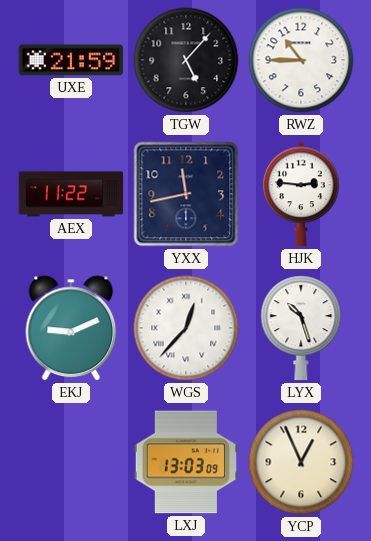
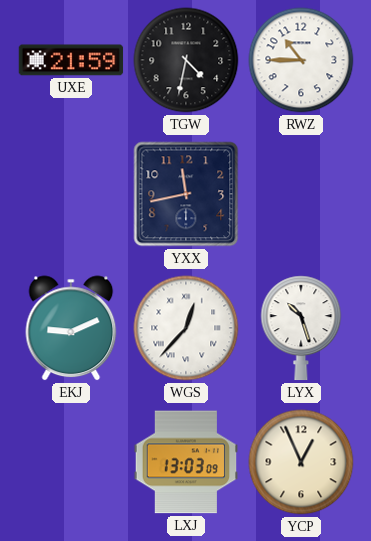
TGW: 5:07 -> 4:32
AEX: 11:22 -> none
HJK: 2:46 -> none
